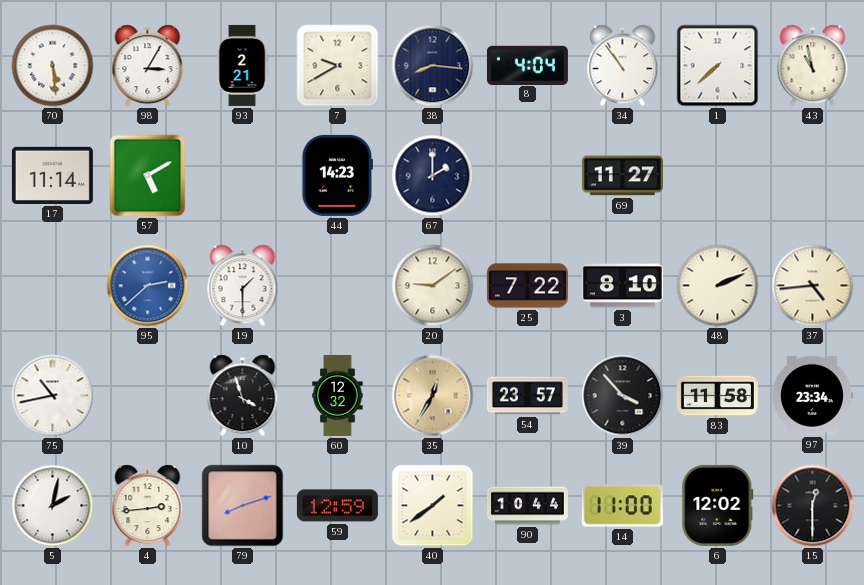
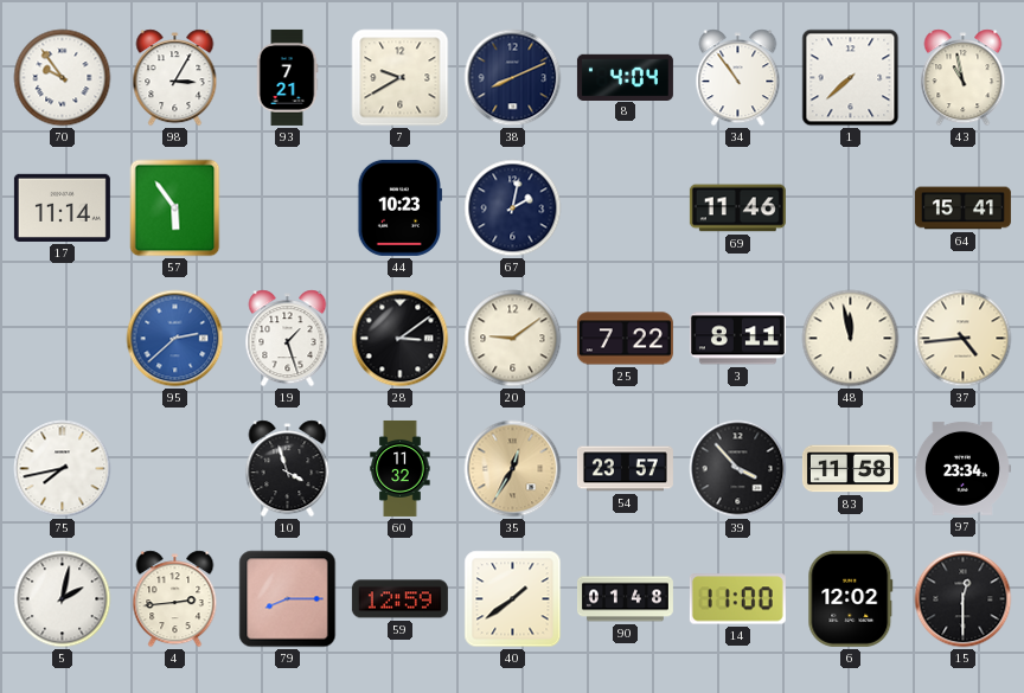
70: 5:29 -> 9:54
93: 2:21 -> 7:21
38: 8:16 -> 8:11
57: 5:10 -> 5:54
44: 14:23 -> 10:23
67: 2:00 -> 2:02
69: 11:27 -> 11:46
64: none -> 15:41
19: 1:30 -> 1:27
28: none -> 3:09
3: 8:10 -> 8:11
48: 2:11 -> 11:58
75: 10:43 -> 7:43
60: 12:32 -> 11:32
79: 8:12 -> 8:15
90: 10:44 -> 01:48
